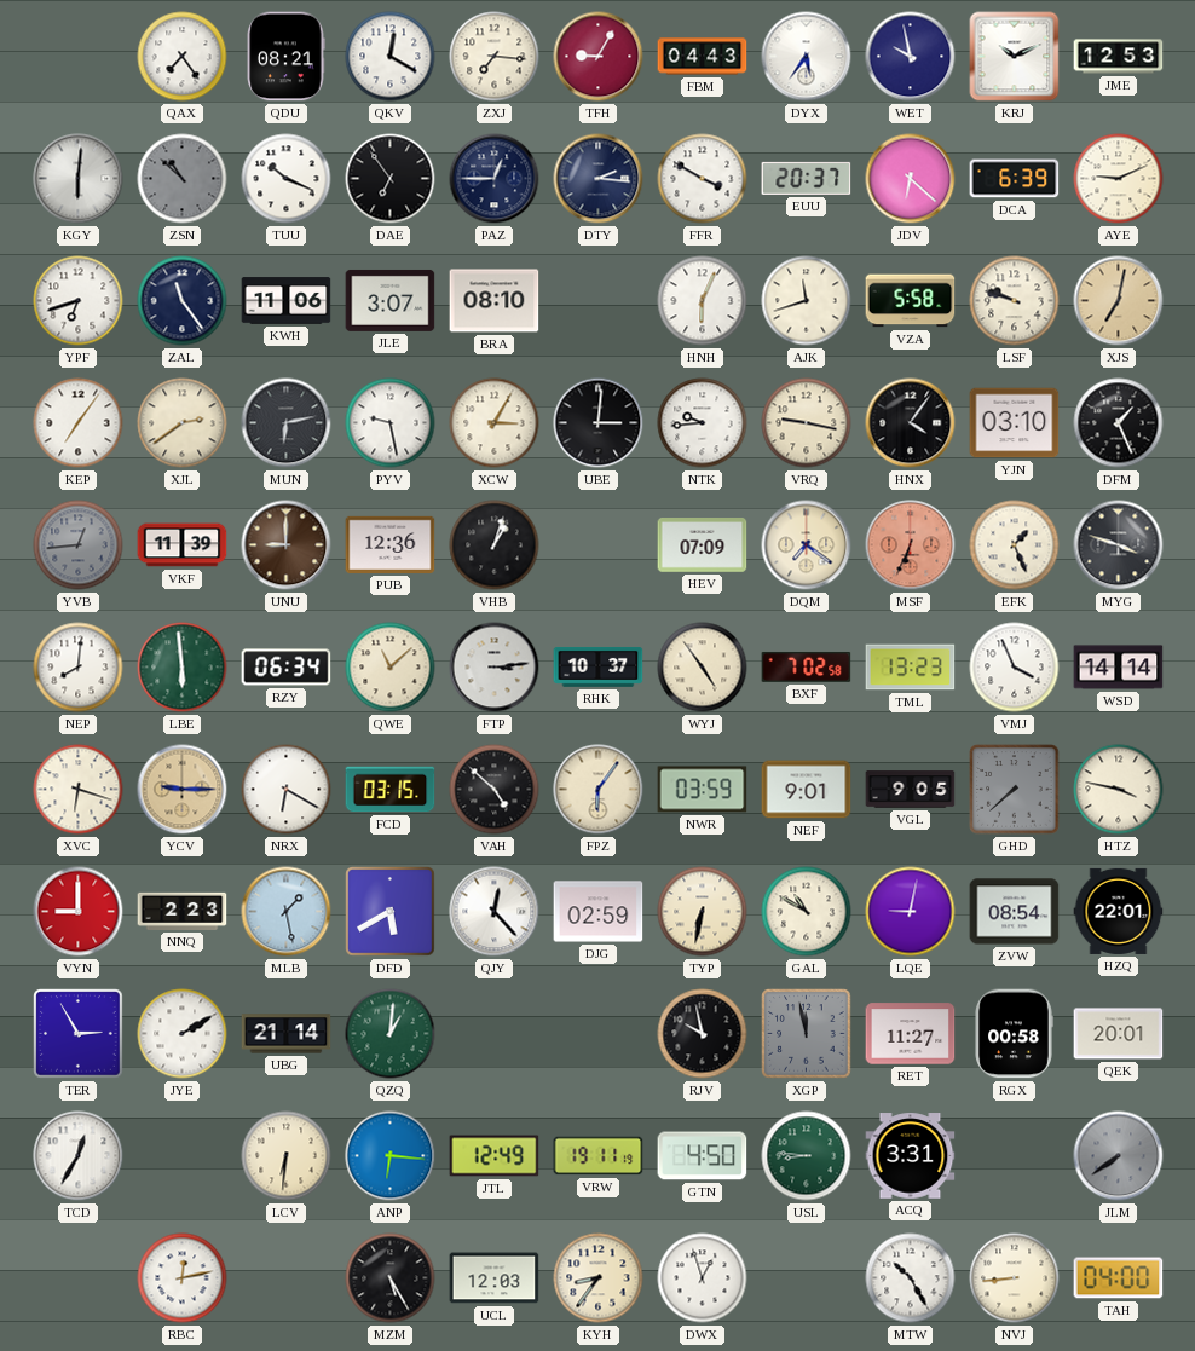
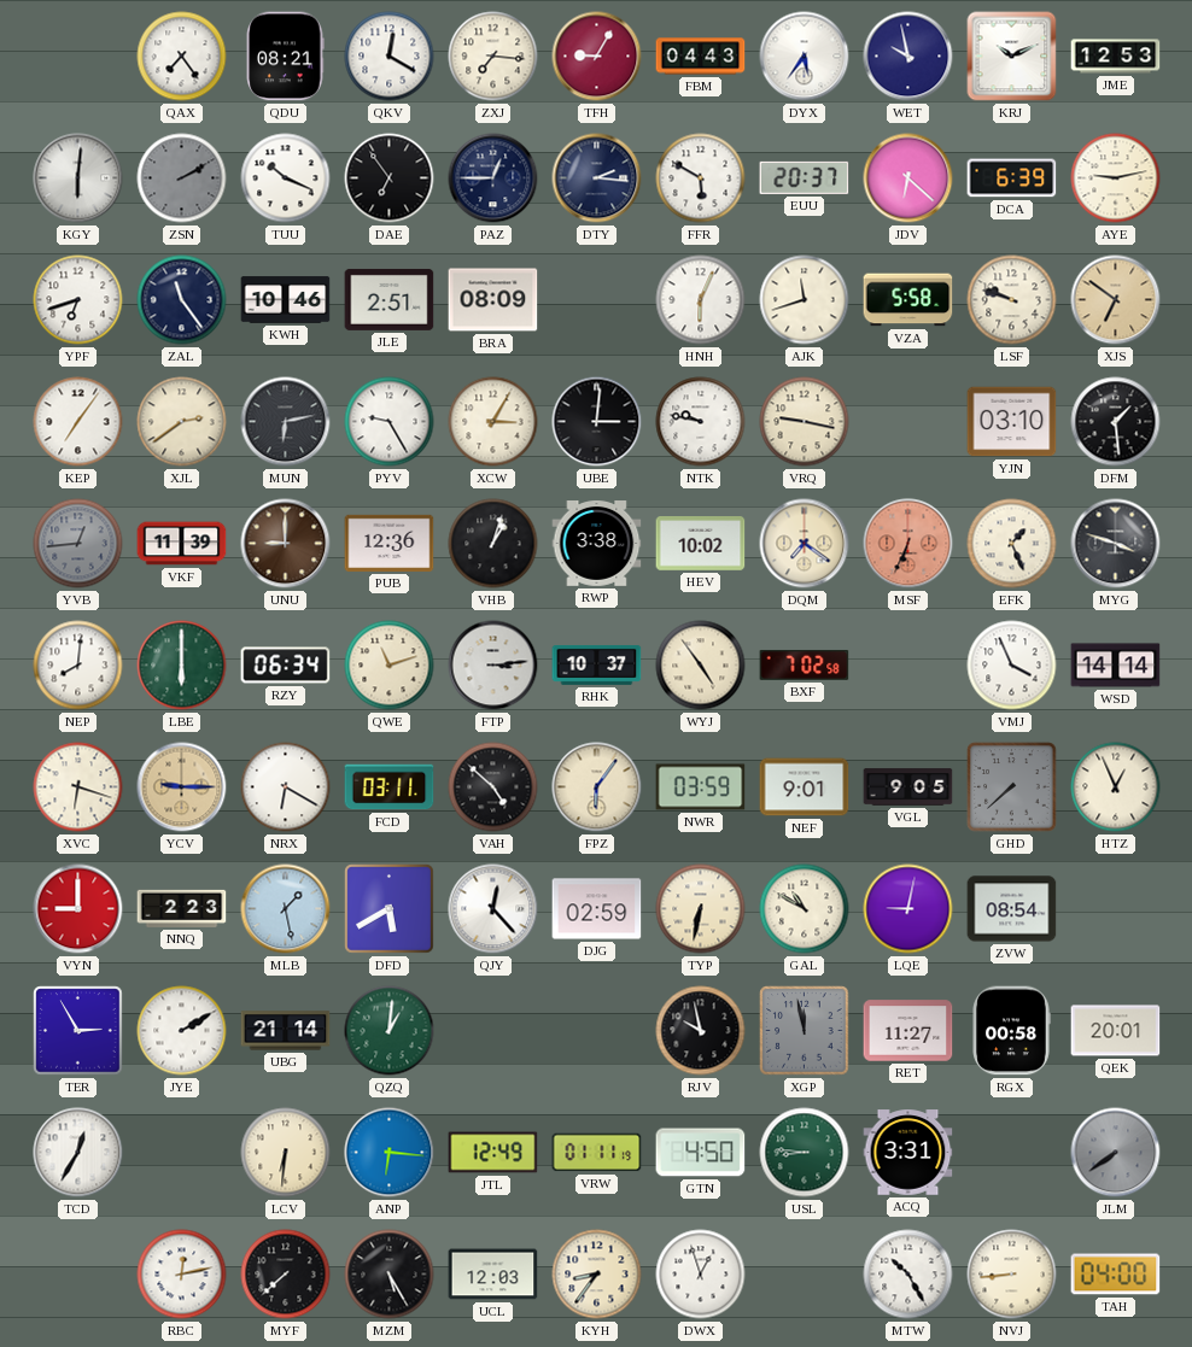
ZSN: 10:52 -> 2:10
FFR: 3:50 -> 5:50
AYE: 9:11 -> 9:13
KWH: 11:06 -> 10:46
JLE: 3:07 -> 2:51
BRA: 08:10 -> 08:09
XJS: 7:02 -> 6:51
PYV: 9:28 -> 9:25
NTK: 9:44 -> 9:47
HNX: 4:06 -> none
DFM: 1:26 -> 1:29
RWP: none -> 3:38
HEV: 07:09 -> 10:02
LBE: 5:59 -> 6:00
QWE: 11:08 -> 11:12
TML: 13:23 -> none
FCD: 03:15 -> 03:11
HTZ: 3:47 -> 12:56
HZQ: 22:01 -> none
VRW: 19:11 -> 01:11
MYF: none -> 7:38
